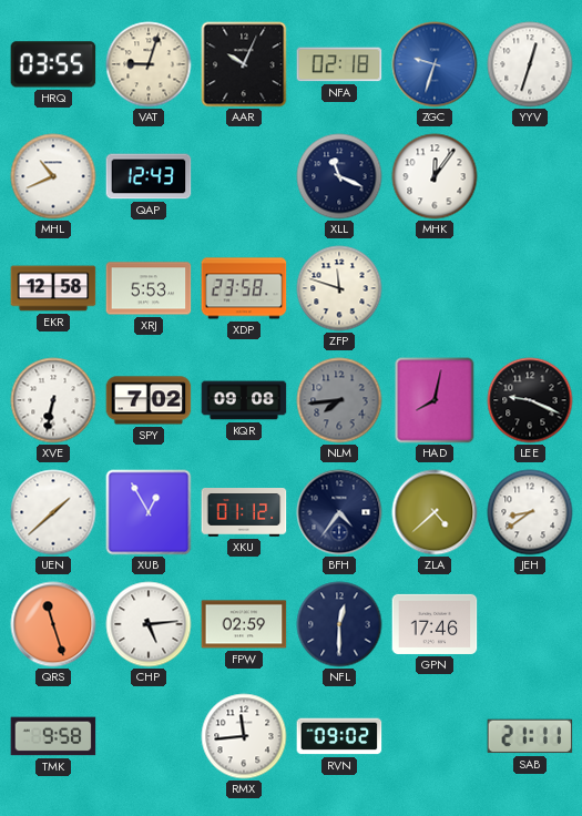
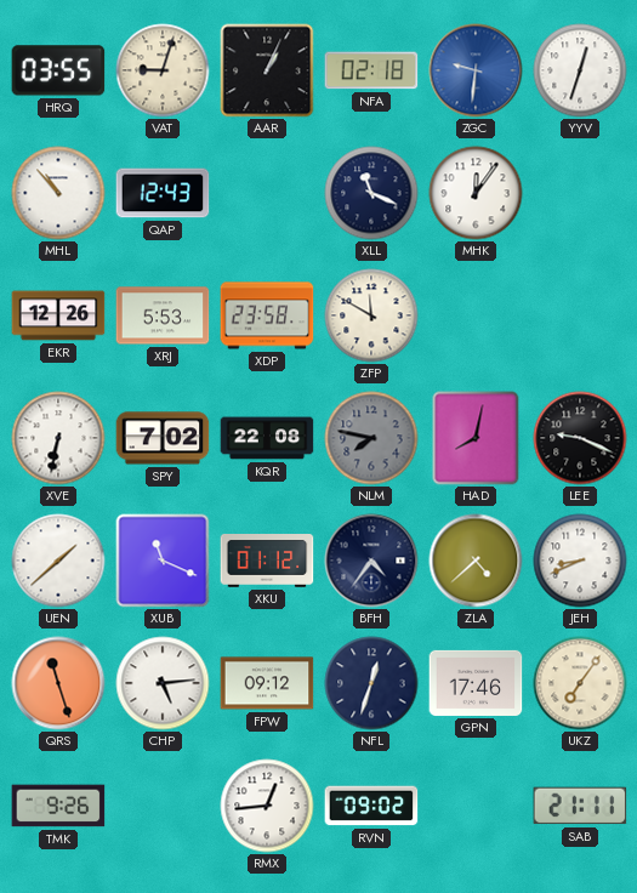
AAR: 10:04 -> 1:04
ZGC: 9:33 -> 9:31
MHL: 10:41 -> 10:53
EKR: 12:58 -> 12:26
ZFP: 11:48 -> 11:50
KQR: 09:08 -> 22:08
NLM: 7:44 -> 7:47
XUB: 12:55 -> 11:19
JEH: 8:39 -> 8:41
FPW: 02:59 -> 09:12
NFL: 12:30 -> 12:33
UKZ: none -> 7:06
TMK: 9:58 -> 9:26
RMX: 11:44 -> 12:44
